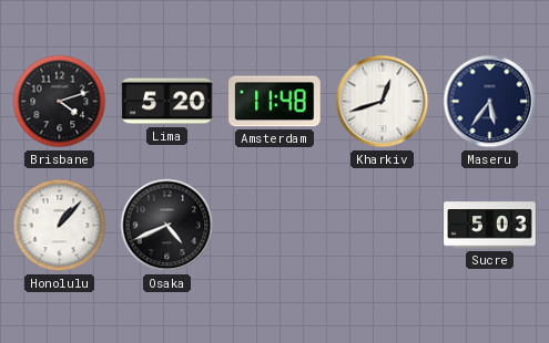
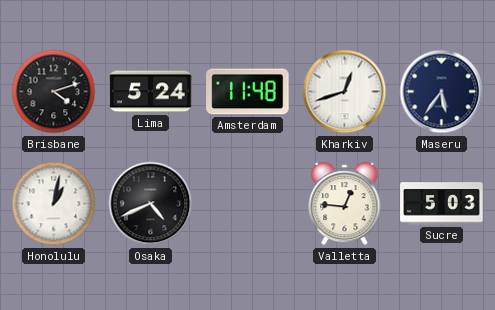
Lima: 5:20 -> 5:24
Honolulu: 1:07 -> 1:02
Valletta: none -> 12:46
